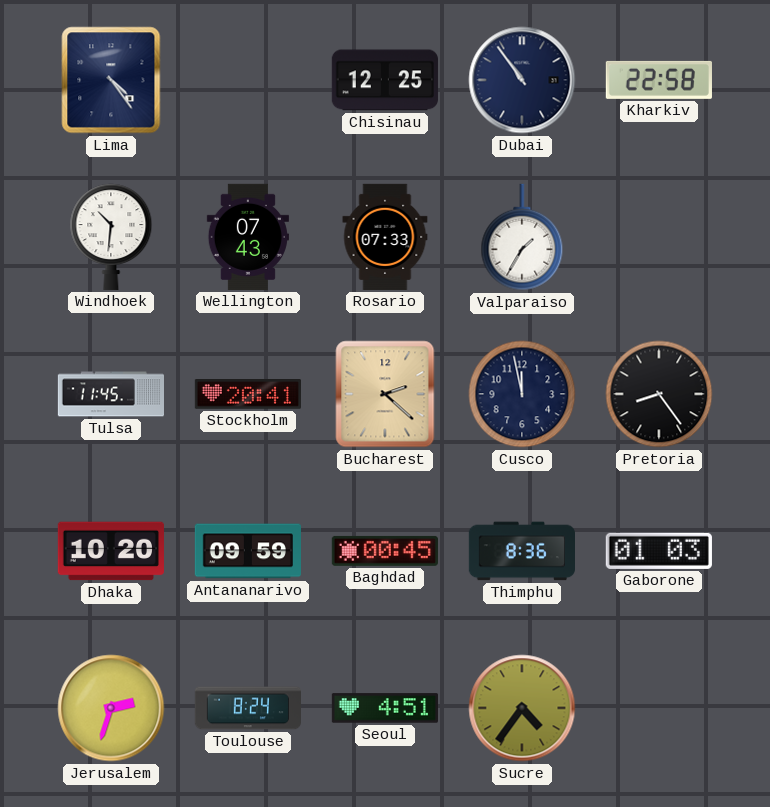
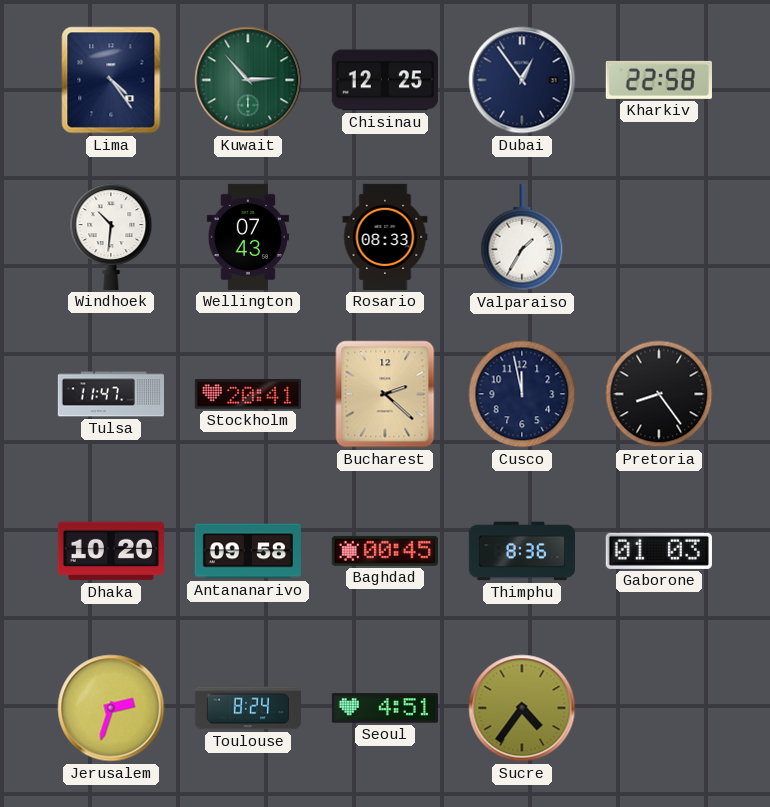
Kuwait: none -> 2:53
Dubai: 10:54 -> 12:54
Rosario: 07:33 -> 08:33
Tulsa: 11:45 -> 11:47
Antananarivo: 09:59 -> 09:58
